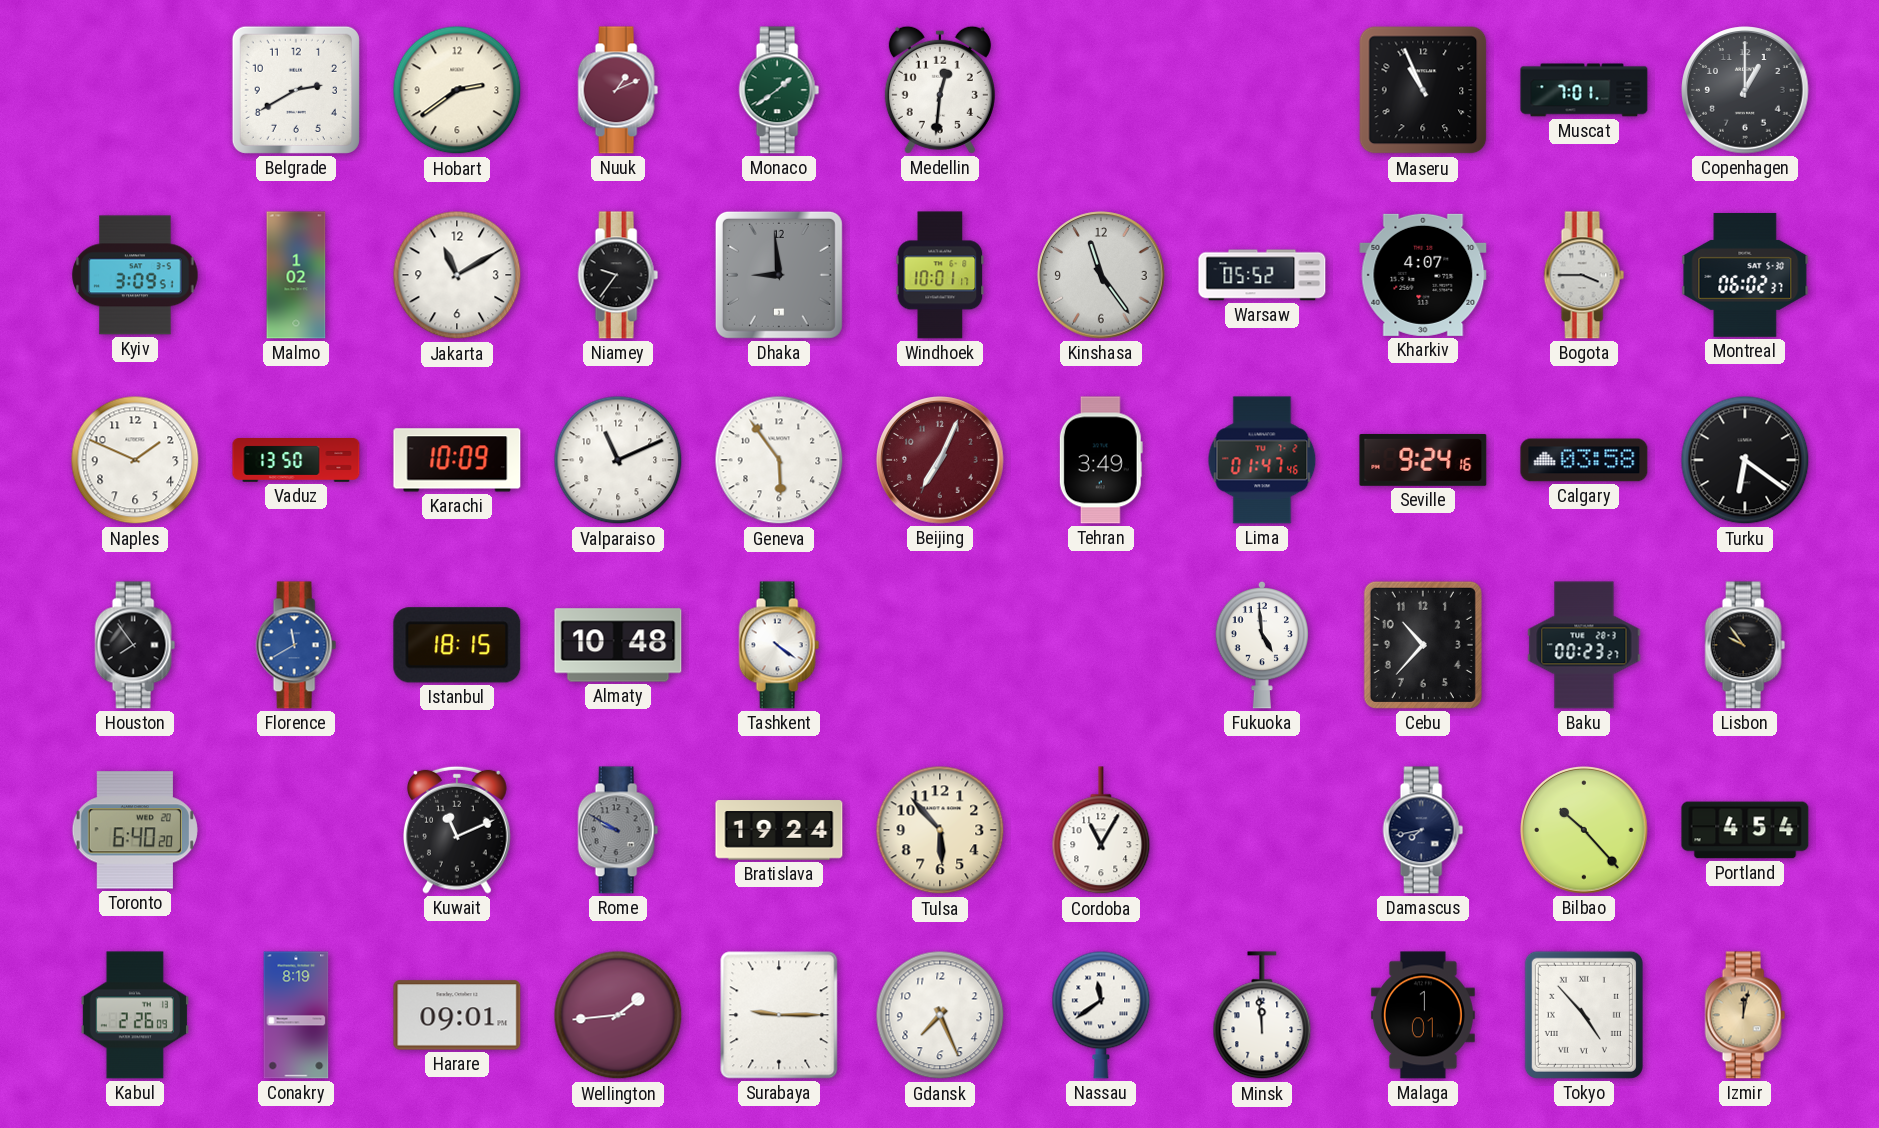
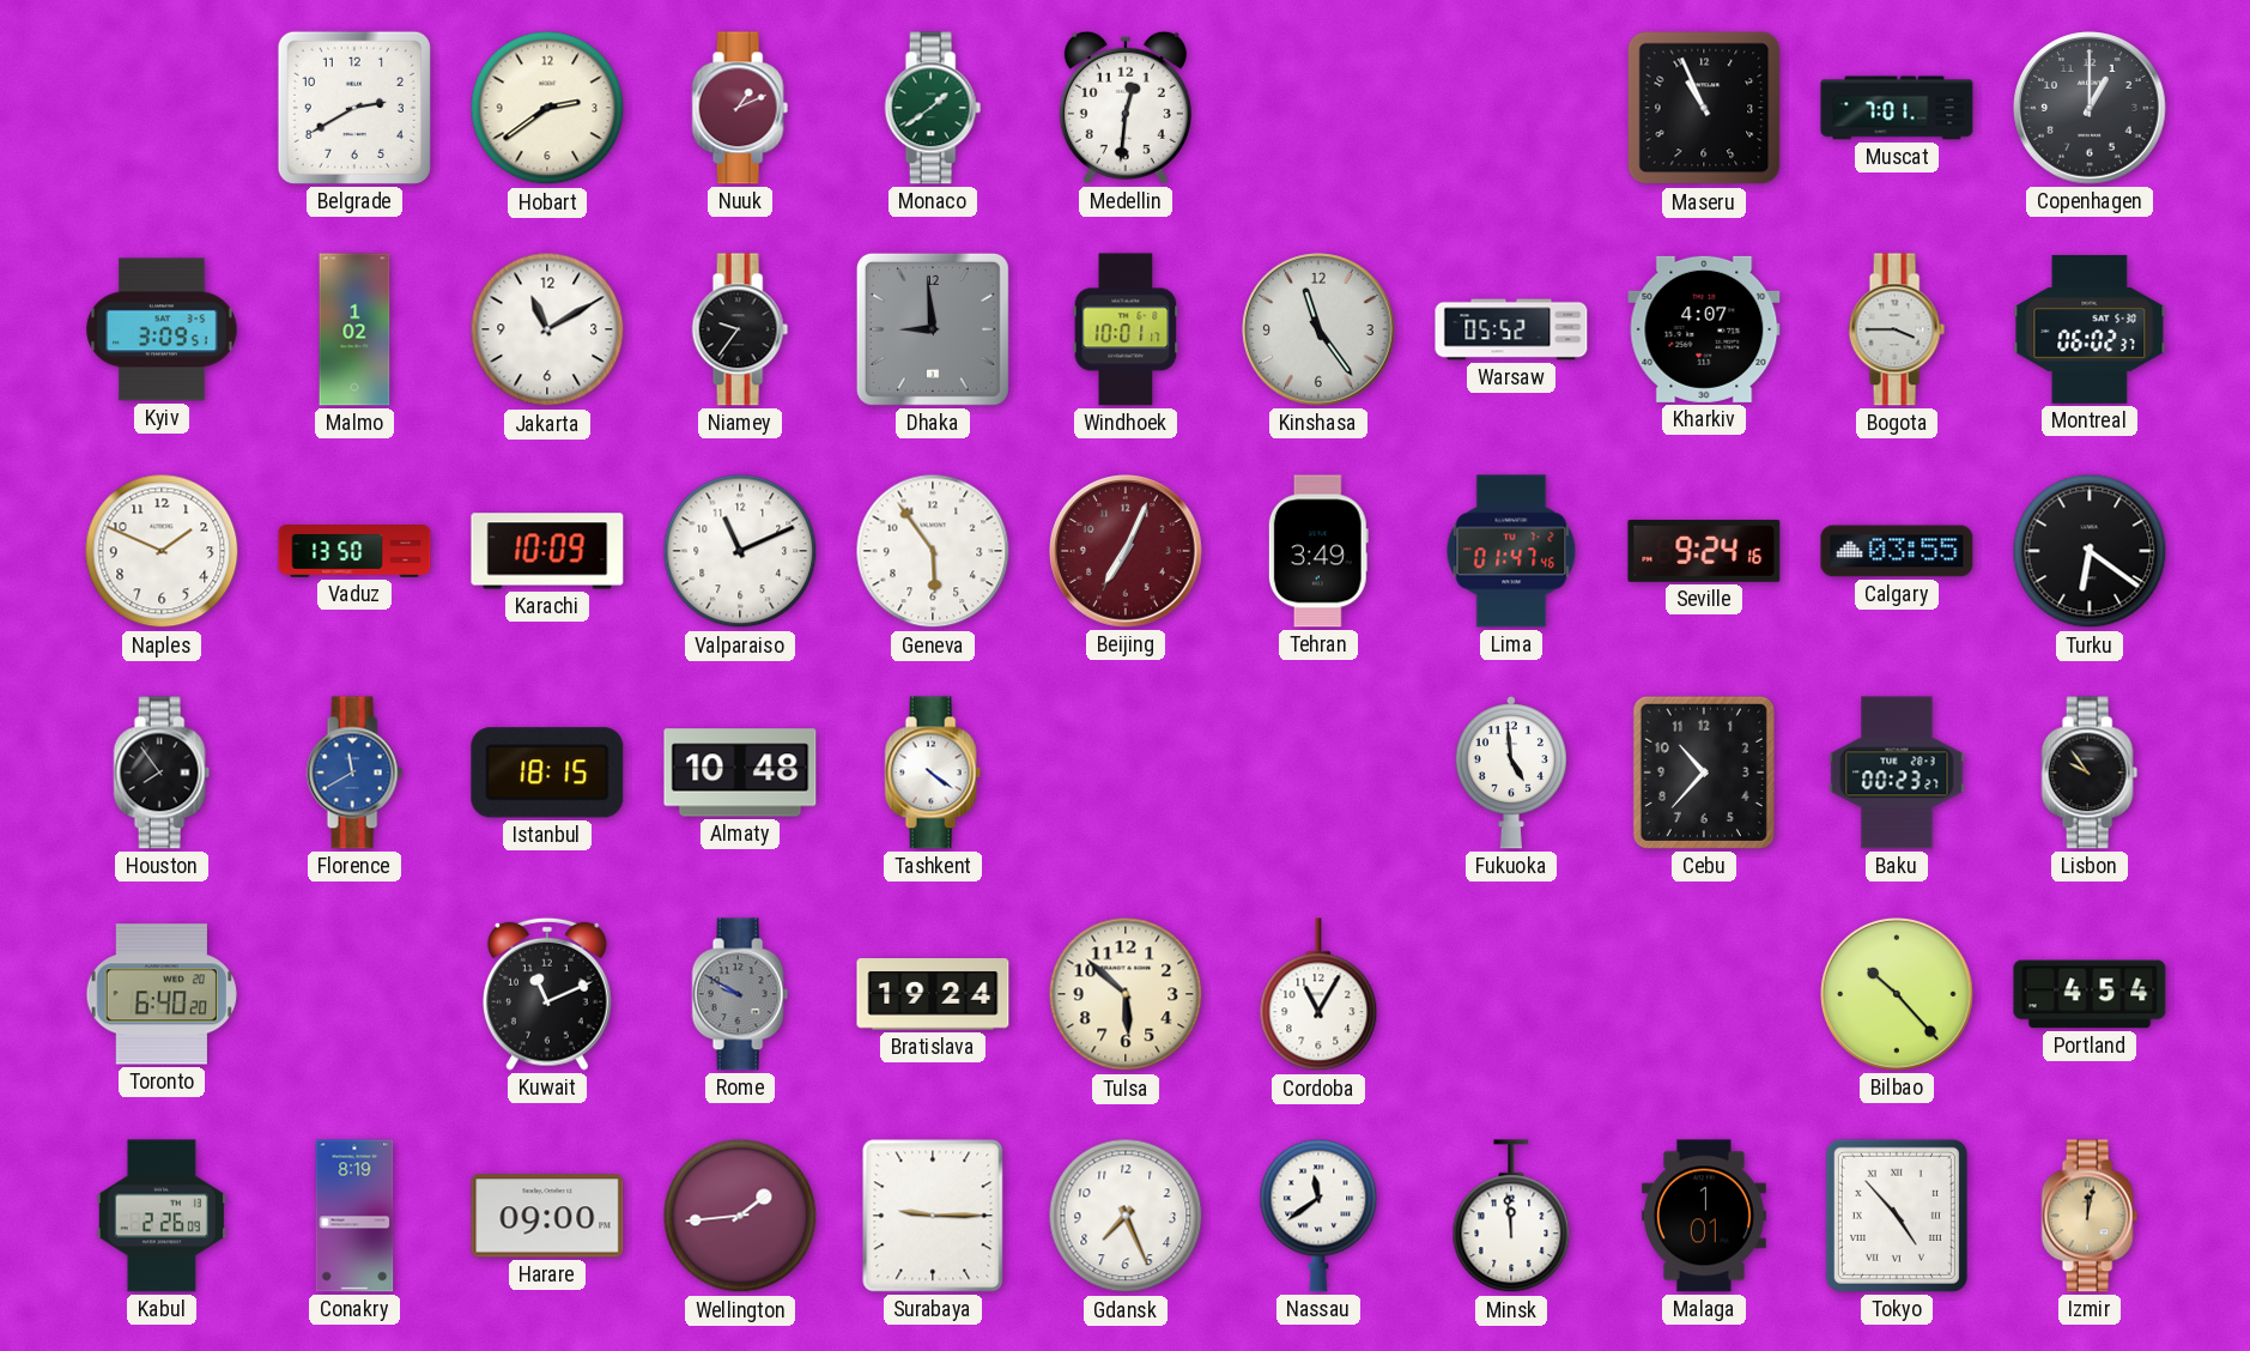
Calgary: 03:58 -> 03:55
Tulsa: 5:53 -> 5:52
Damascus: 7:43 -> none
Harare: 09:01 -> 09:00
